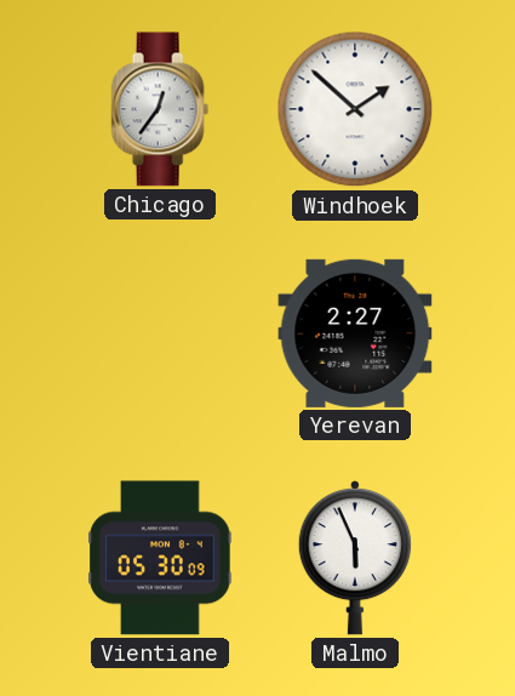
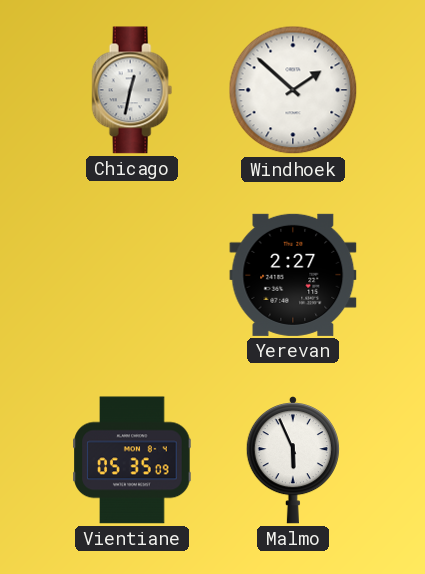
Chicago: 12:36 -> 12:32
Vientiane: 05:30 -> 05:35
